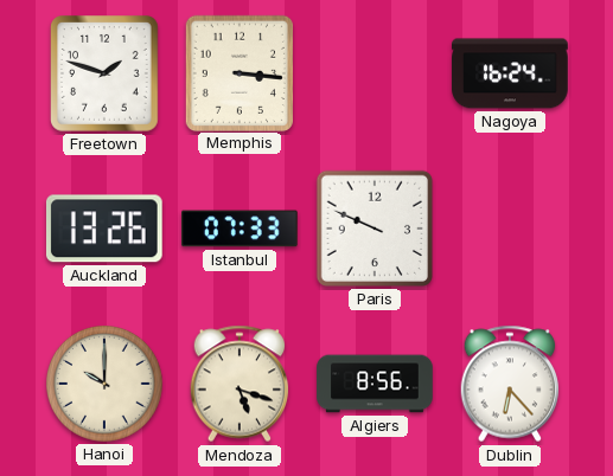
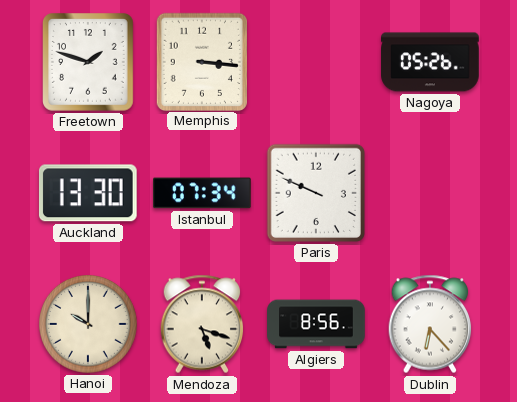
Nagoya: 16:24 -> 05:26
Auckland: 13:26 -> 13:30
Istanbul: 07:33 -> 07:34
